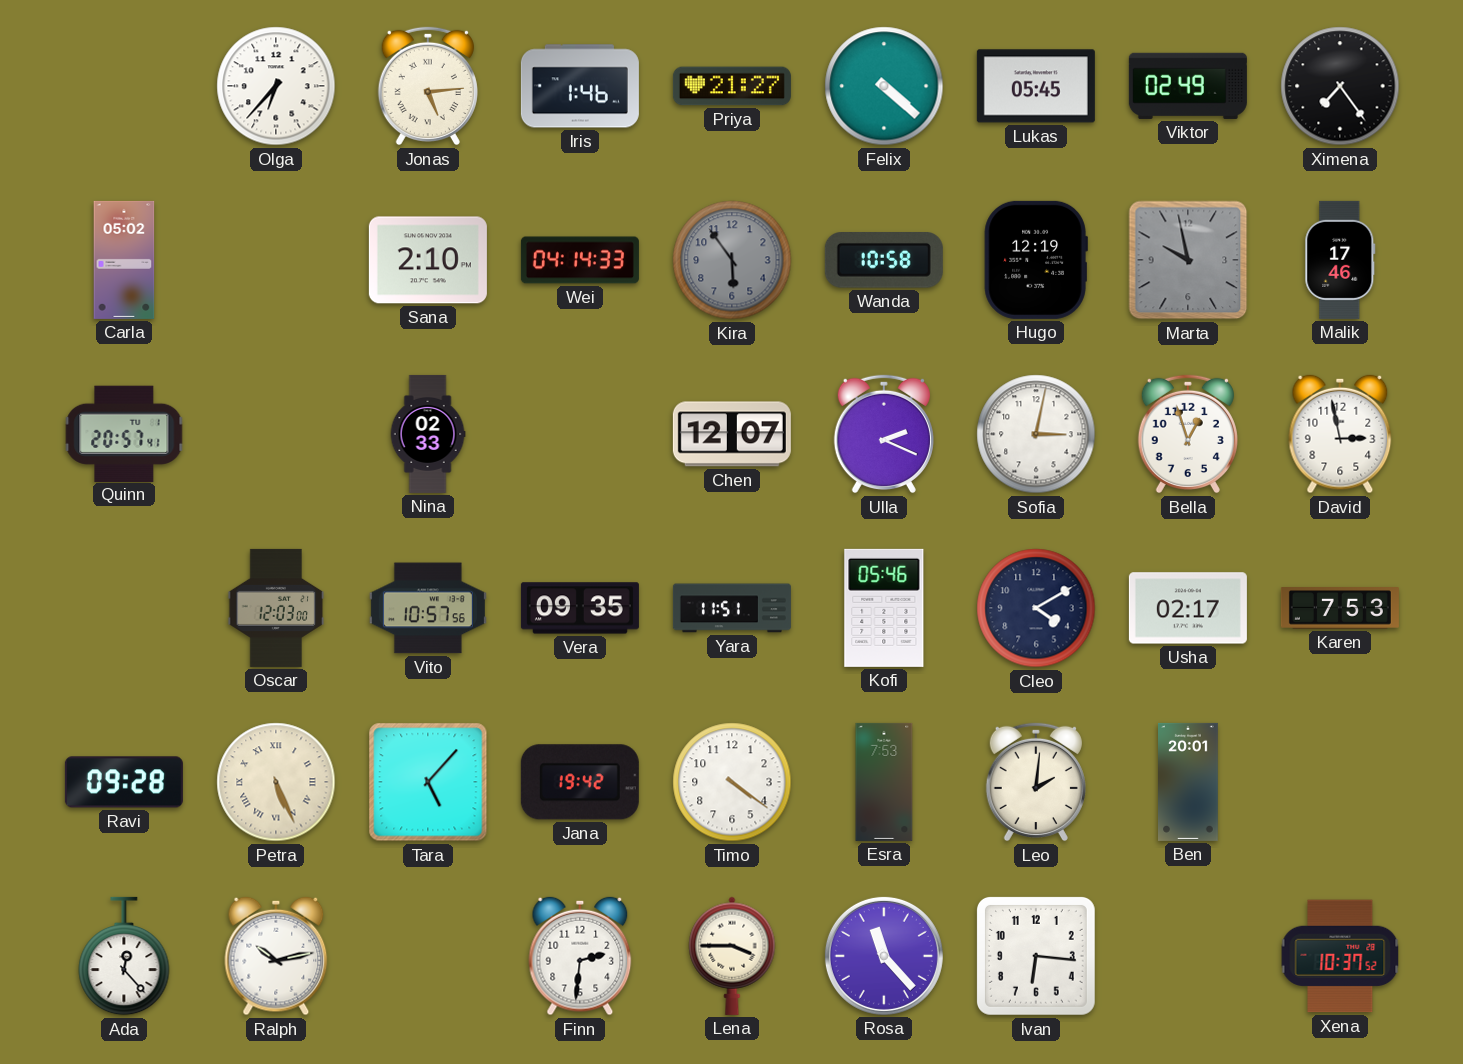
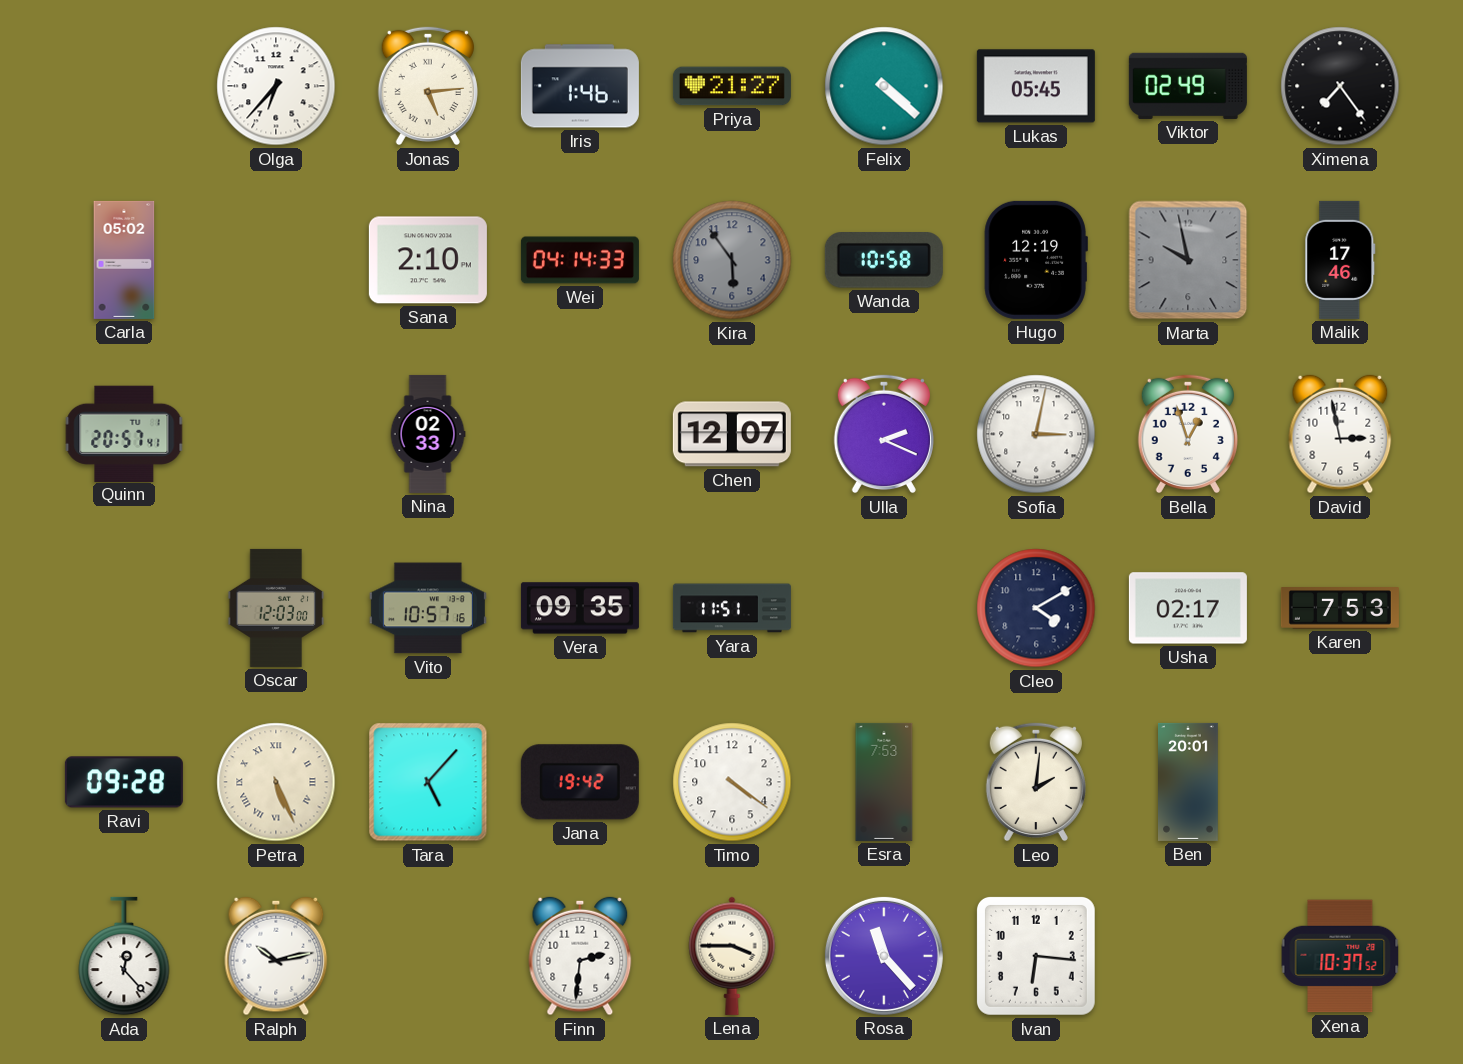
Vito: 10:57:56 -> 10:57:16
Kofi: 05:46 -> none
